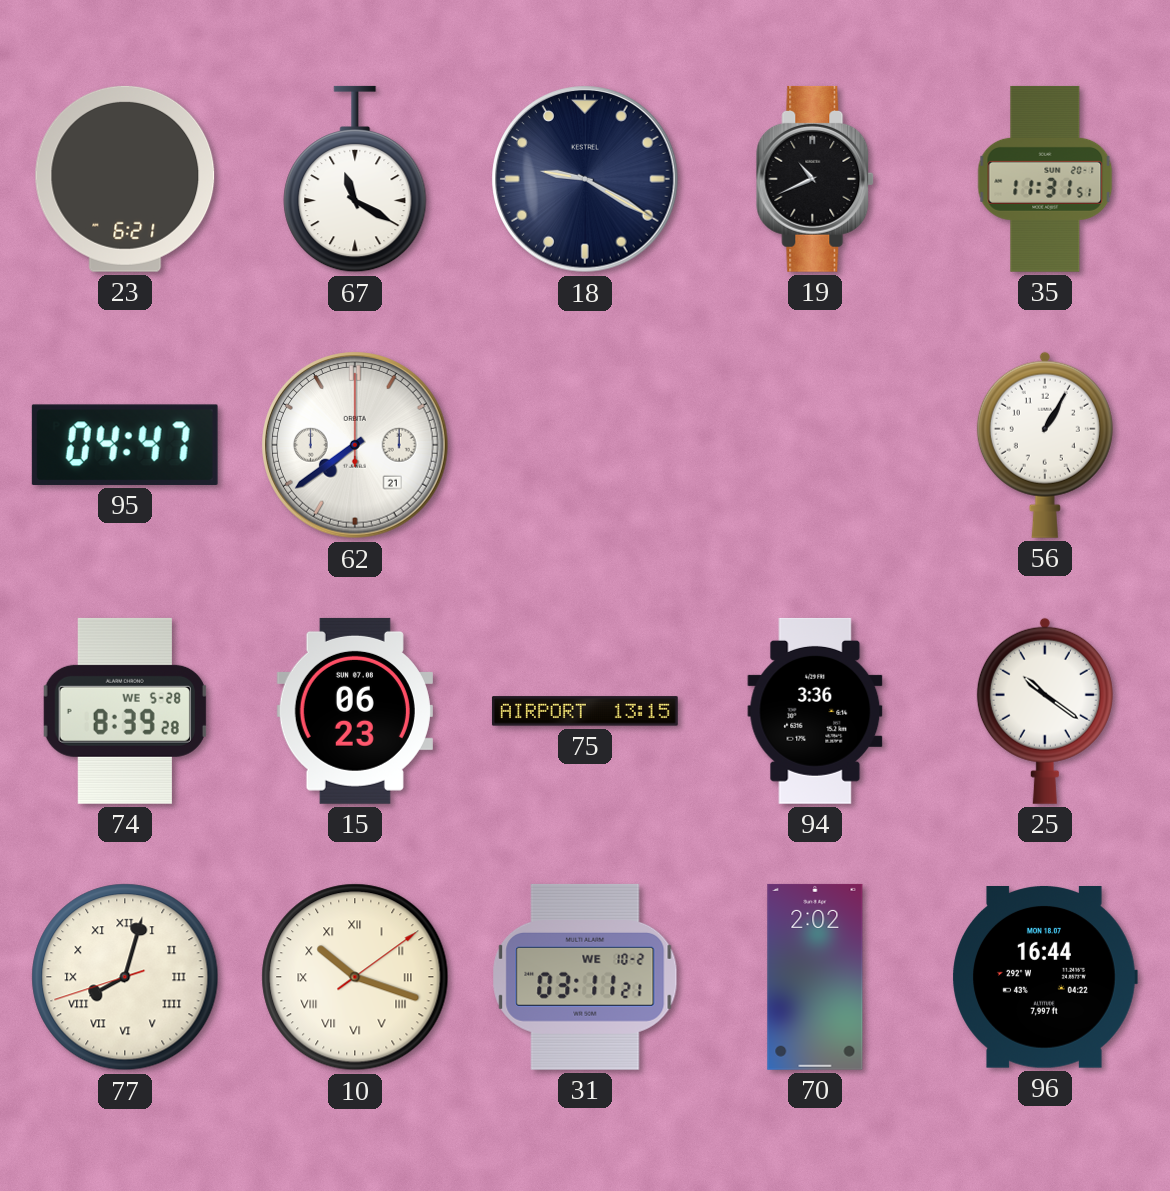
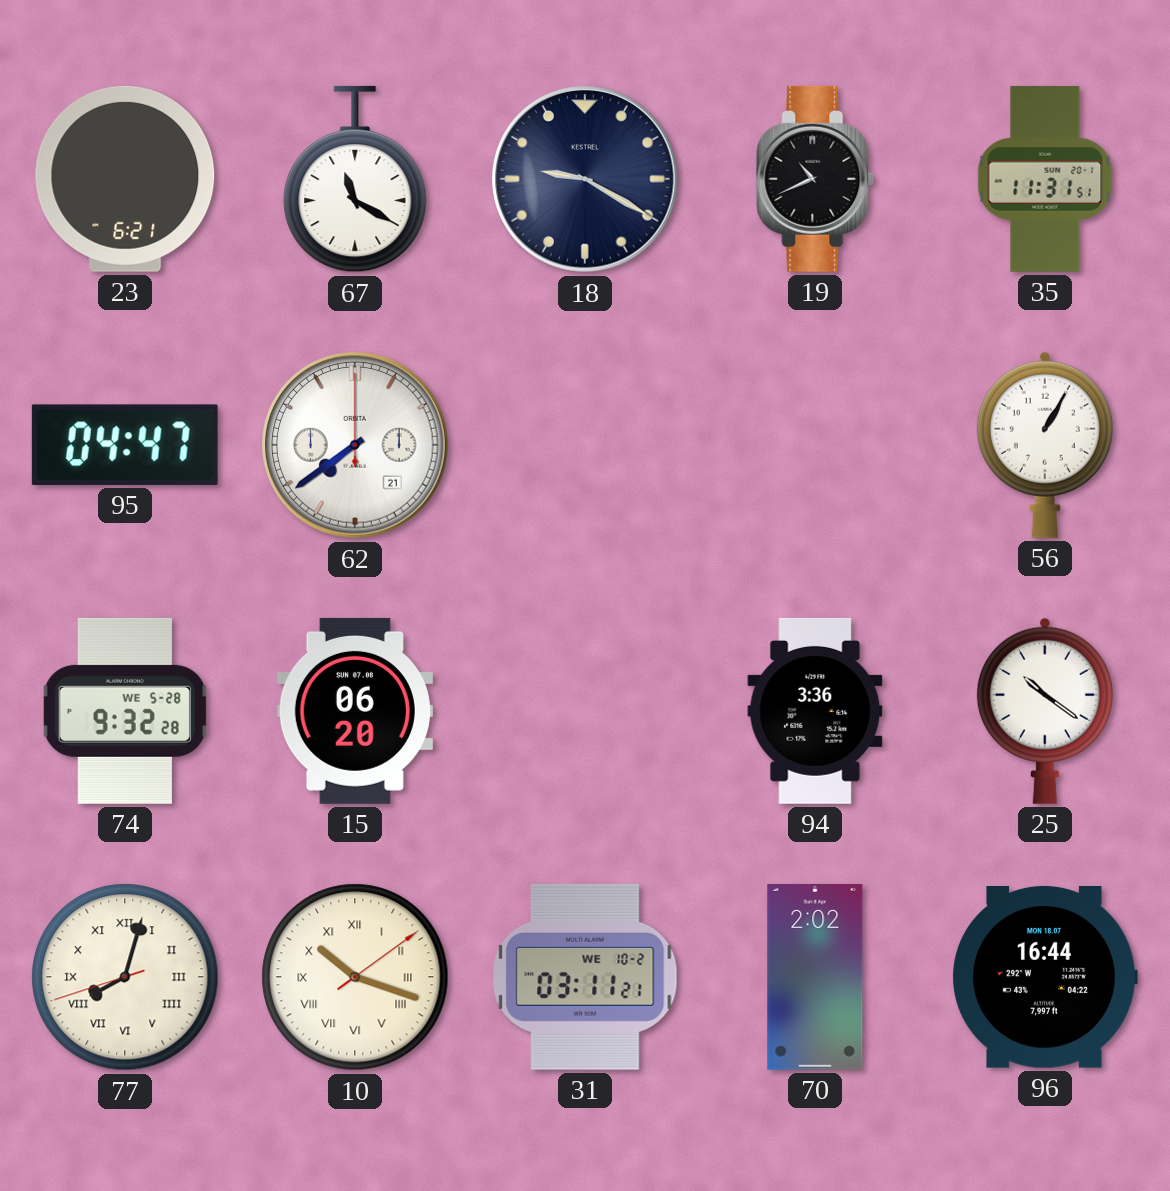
74: 8:39 -> 9:32
15: 06:23 -> 06:20
75: 13:15 -> none
